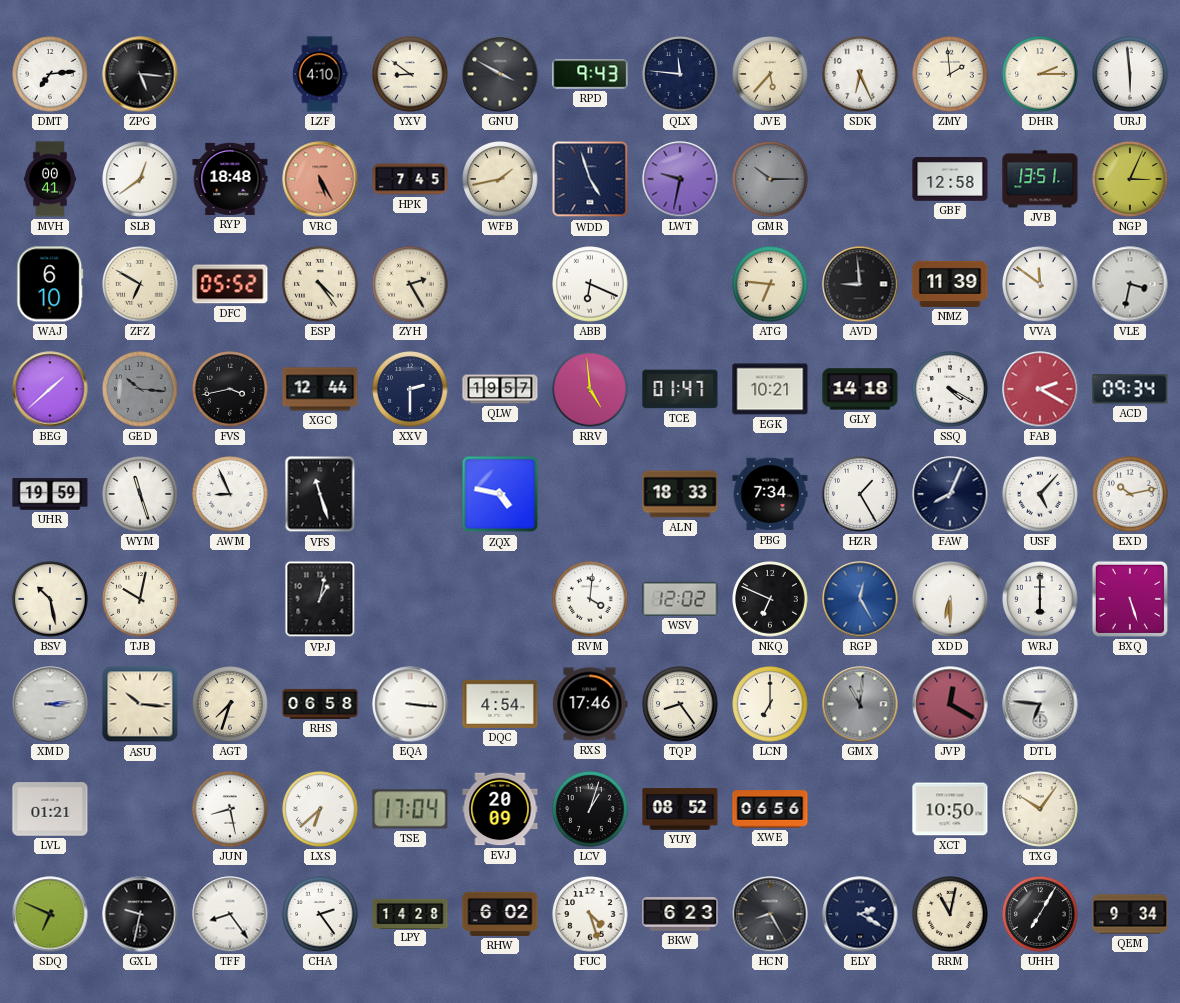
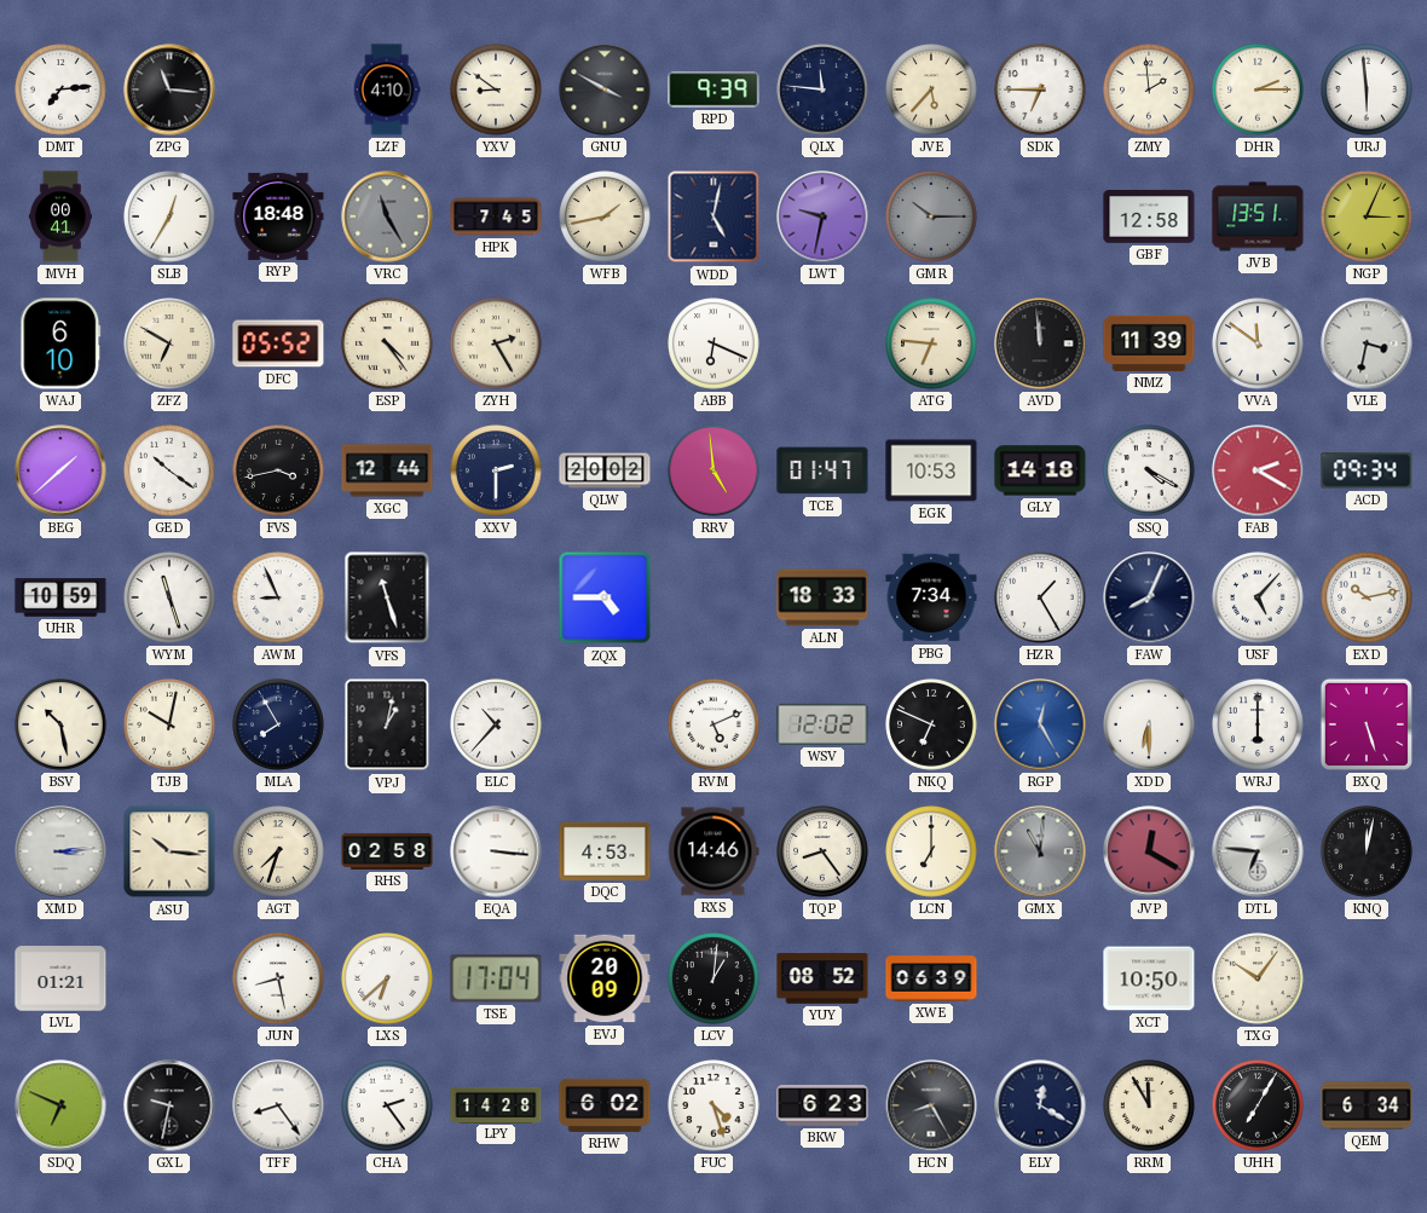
ZPG: 5:16 -> 11:16
RPD: 9:43 -> 9:39
SDK: 6:26 -> 6:45
SLB: 12:39 -> 12:35
VRC: 5:25 -> 11:25
VRC dial: salmon -> grey
WDD: 4:57 -> 5:02
AVD: 8:59 -> 11:59
GED: 10:16 -> 10:21
GED dial: grey -> white
QLW: 19:57 -> 20:02
EGK: 10:21 -> 10:53
UHR: 19:59 -> 10:59
ZQX: 4:47 -> 4:45
MLA: none -> 7:55
ELC: none -> 10:37
RVM: 4:01 -> 5:11
RHS: 06:58 -> 02:58
DQC: 4:54 -> 4:53
RXS: 17:46 -> 14:46
KNQ: none -> 12:02
LCV: 1:03 -> 1:01
XWE: 06:56 -> 06:39
ELY: 2:20 -> 12:20
RRM: 11:02 -> 11:55
QEM: 9:34 -> 6:34
